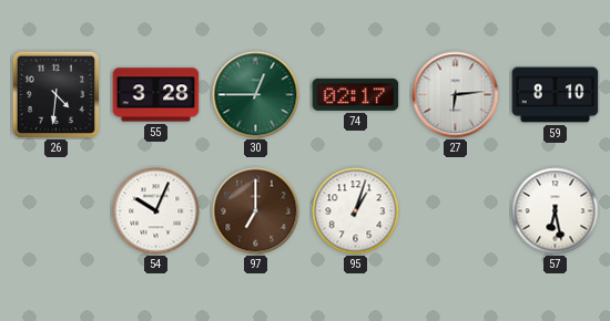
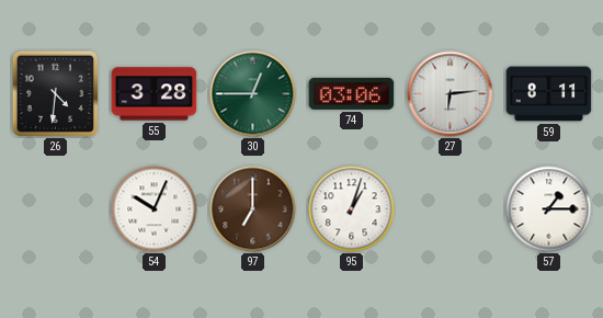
74: 02:17 -> 03:06
59: 8:10 -> 8:11
57: 6:28 -> 1:15
